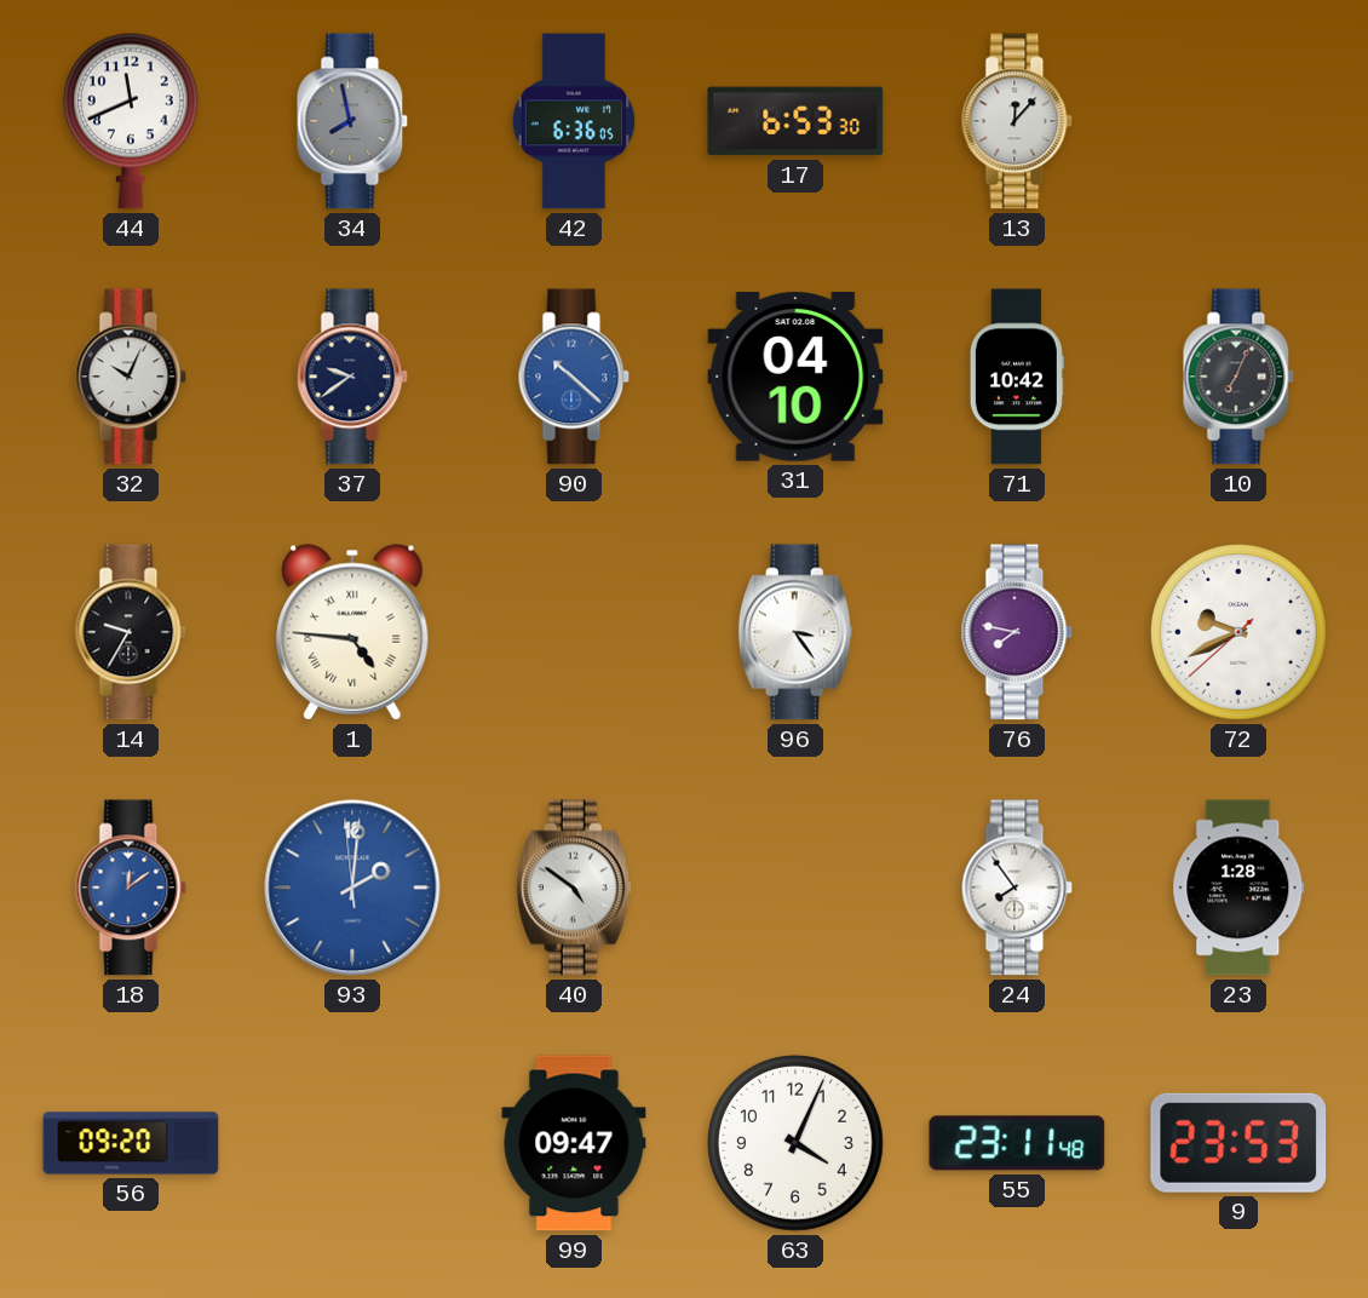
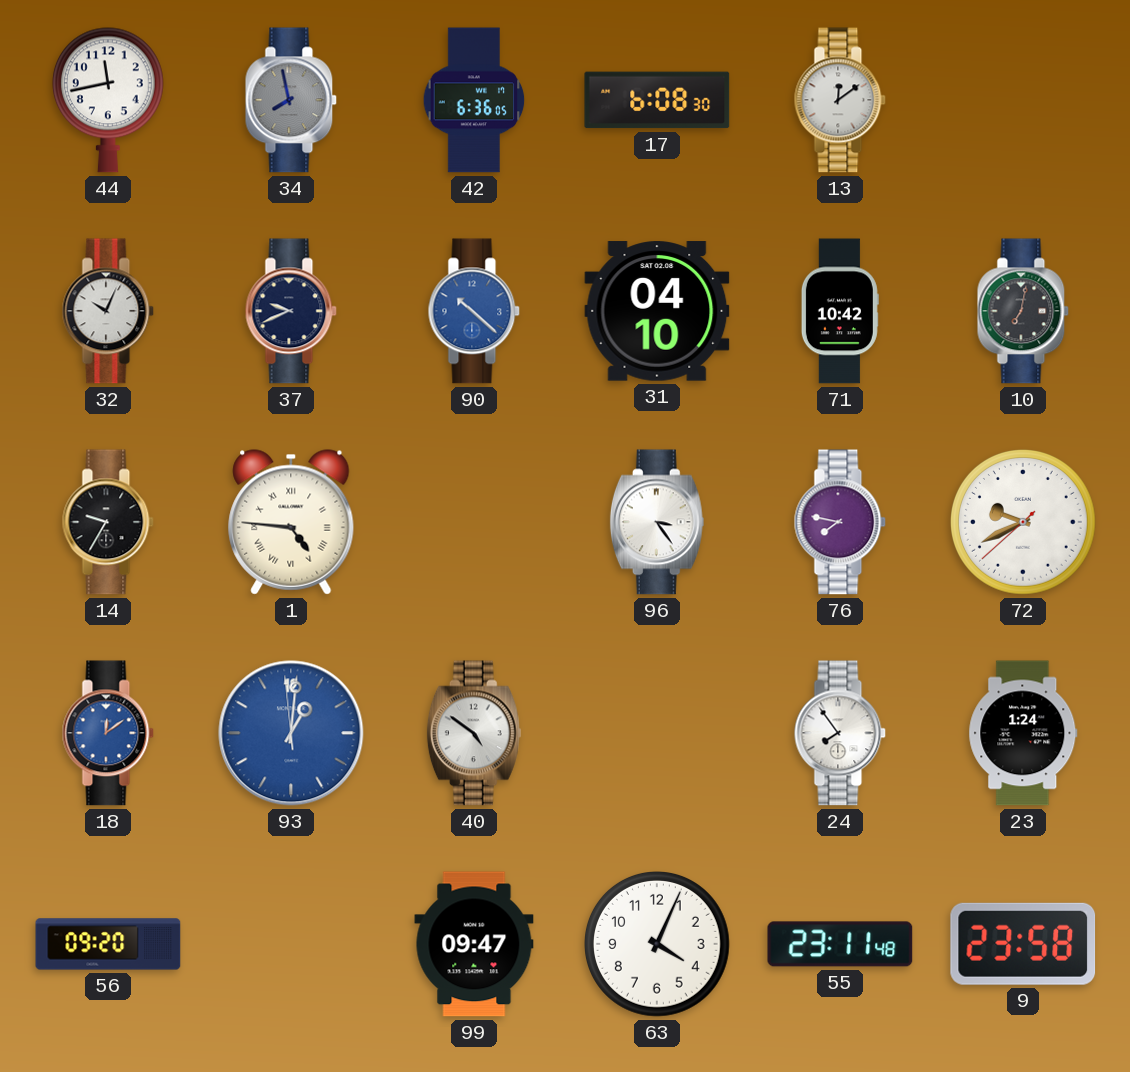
44: 11:41 -> 11:43
17: 6:53 -> 6:08
13: 12:07 -> 12:09
37: 9:39 -> 9:41
10: 7:04 -> 7:02
93: 2:00 -> 1:00
23: 1:28 -> 1:24
9: 23:53 -> 23:58
